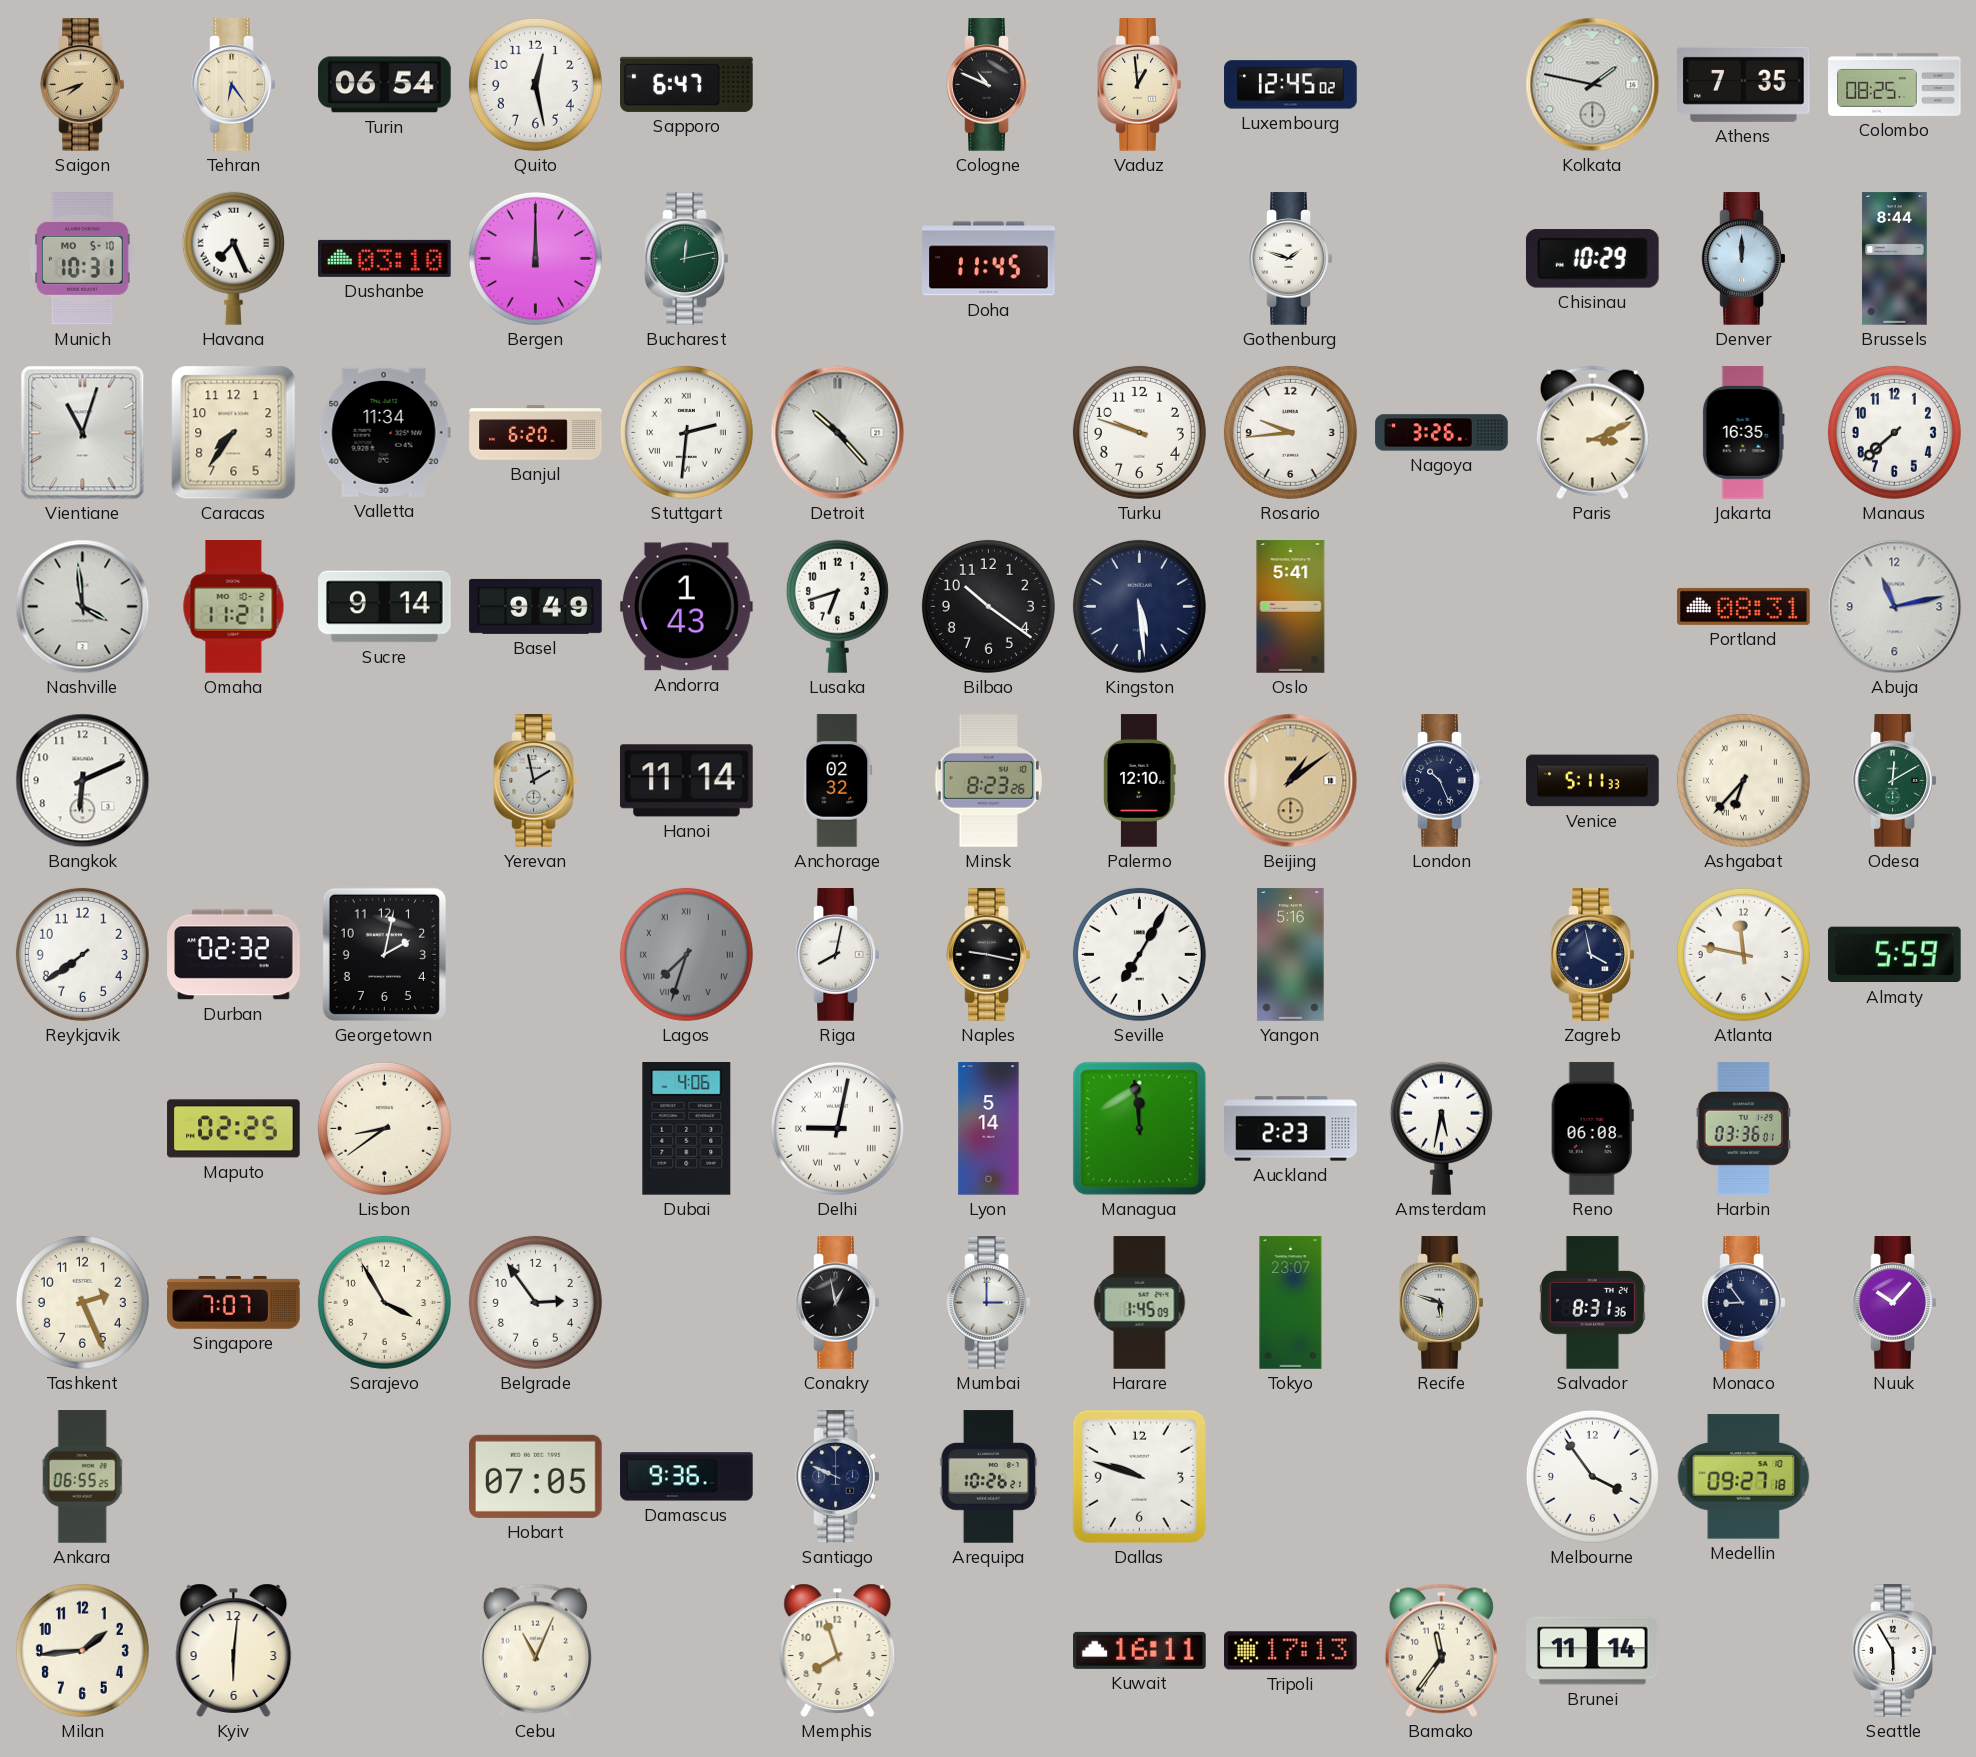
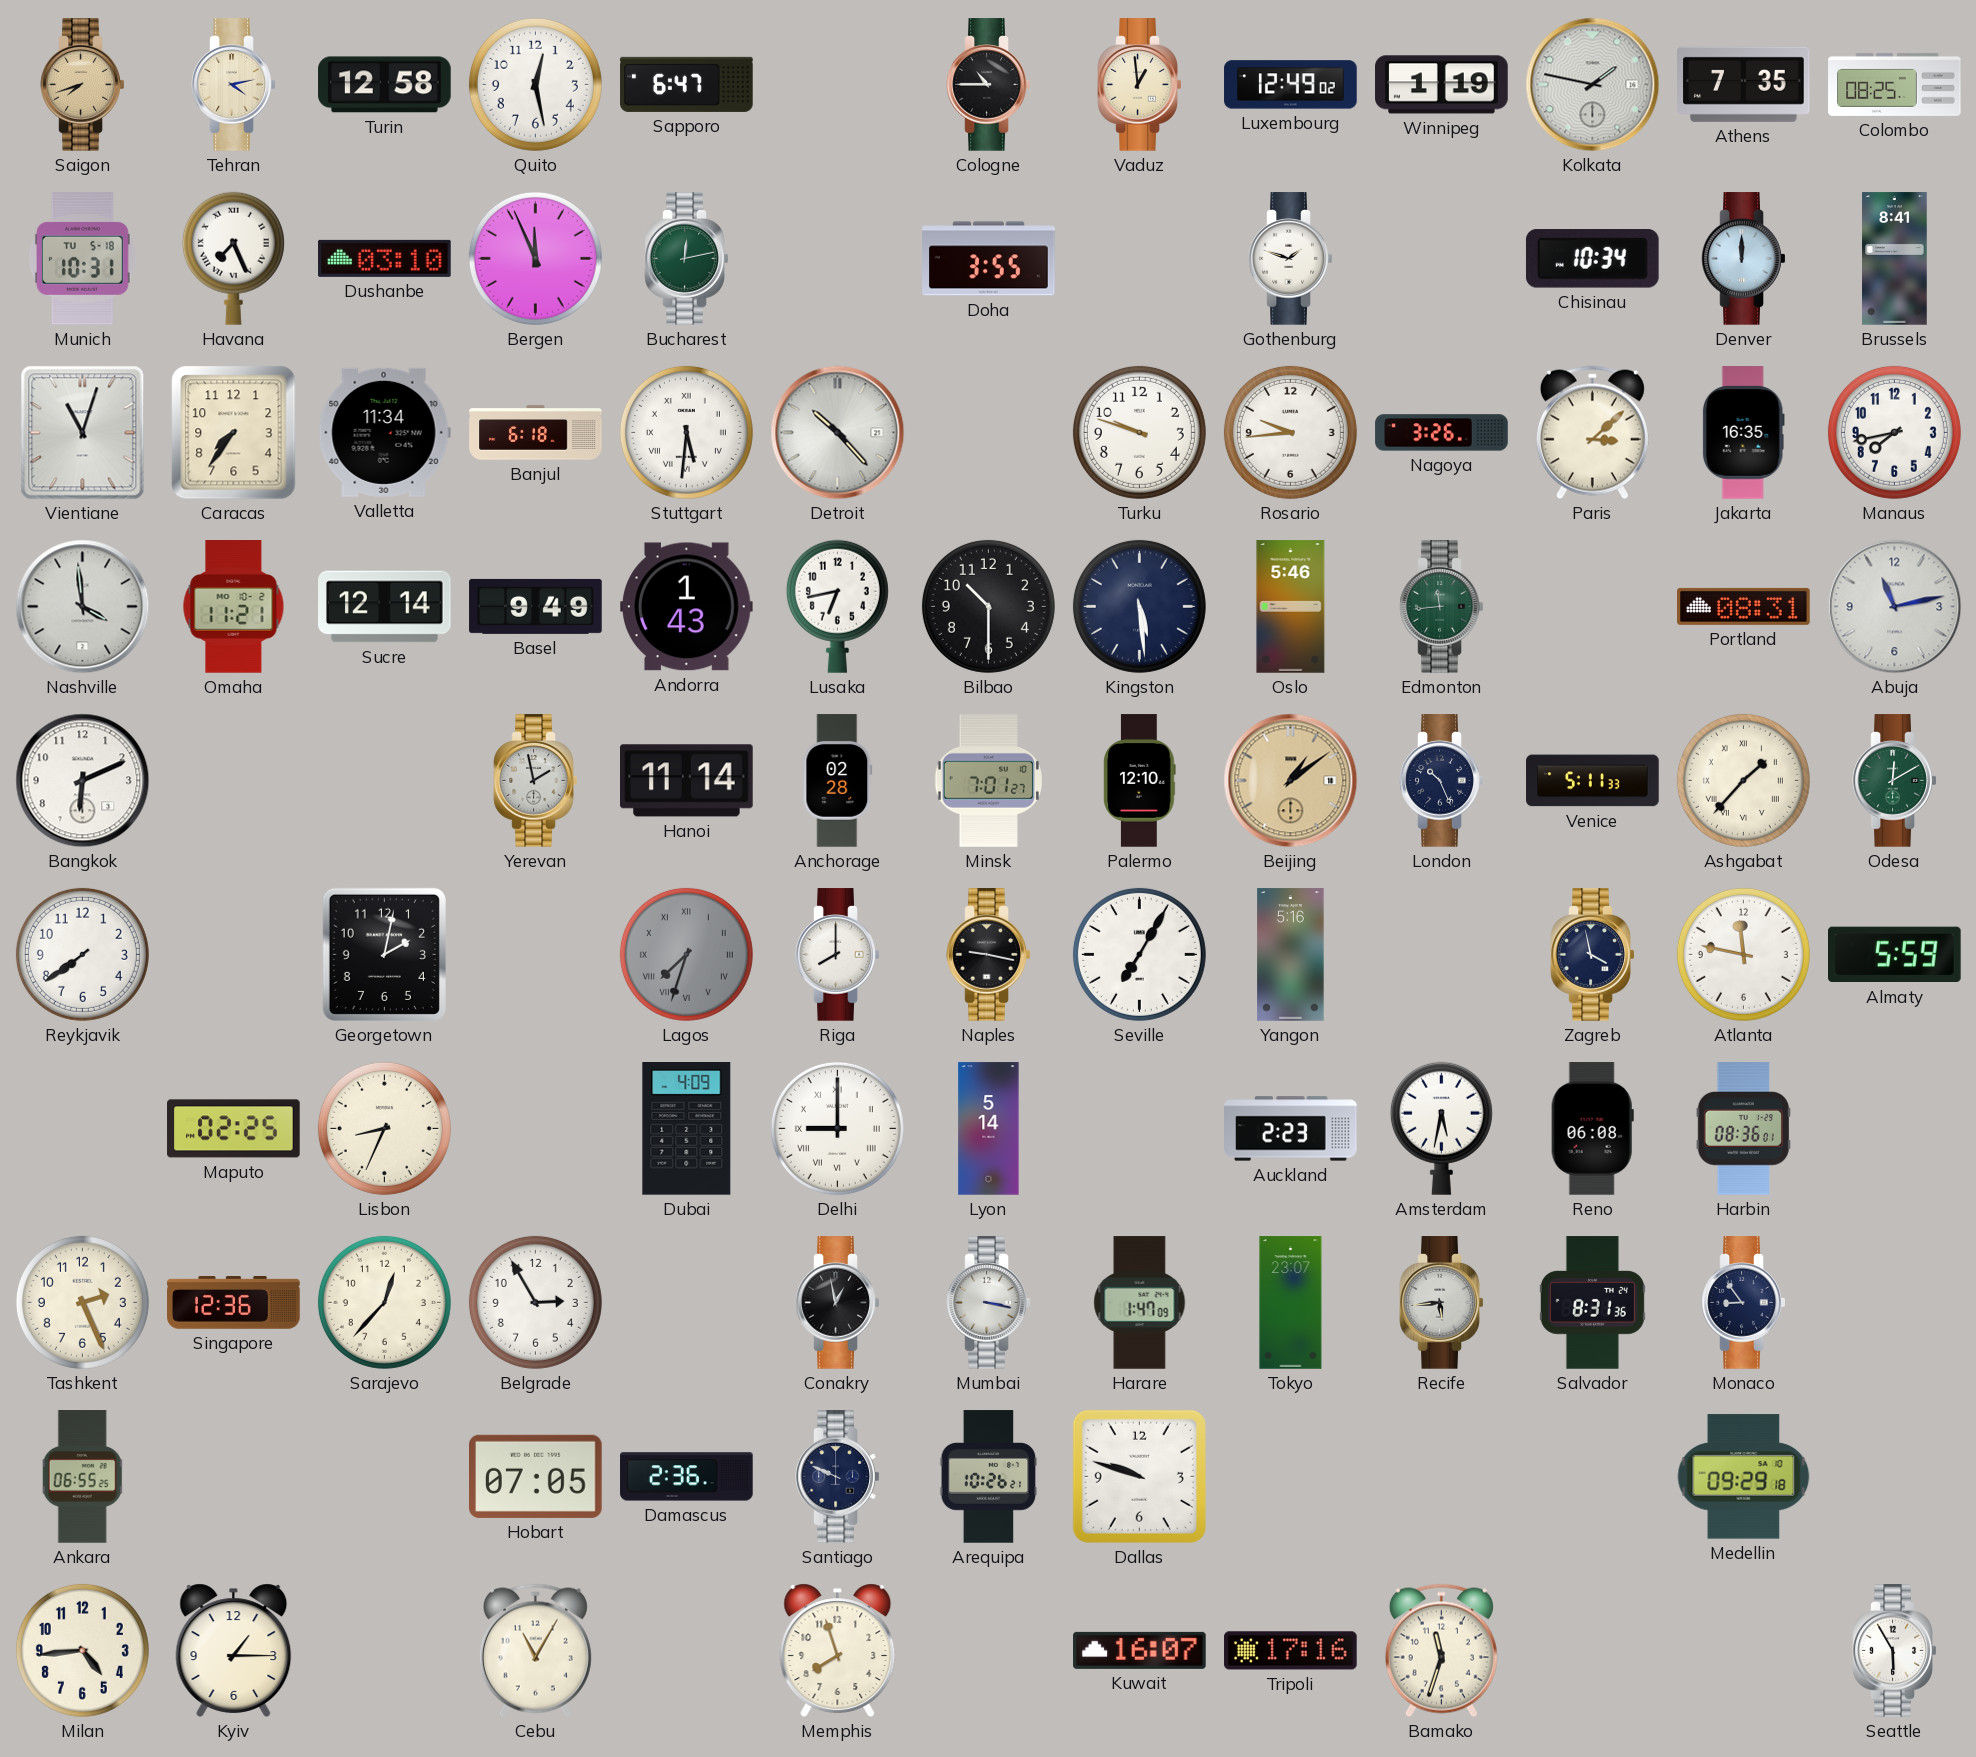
Tehran: 6:24 -> 4:13
Turin: 06:54 -> 12:58
Cologne: 10:49 -> 10:45
Luxembourg: 12:45 -> 12:49
Winnipeg: none -> 1:19
Munich date: MO 5-10 -> TU 5-18
Bergen: 12:00 -> 11:56
Doha: 11:45 -> 3:55
Chisinau: 10:29 -> 10:34
Brussels: 8:44 -> 8:41
Banjul: 6:20 -> 6:18
Stuttgart: 2:31 -> 5:31
Paris: 3:11 -> 3:08
Manaus: 7:38 -> 7:43
Sucre: 9:14 -> 12:14
Lusaka: 6:42 -> 6:43
Bilbao: 10:21 -> 10:30
Oslo: 5:41 -> 5:46
Edmonton: none -> 11:44
Anchorage: 02:32 -> 02:28
Minsk: 8:23 -> 7:01
Ashgabat: 6:37 -> 1:37
Durban: 02:32 -> none
Riga: 8:02 -> 8:00
Lisbon: 8:39 -> 8:34
Dubai: 4:06 -> 4:09
Delhi: 9:02 -> 9:00
Managua: 11:59 -> none
Harbin: 03:36 -> 08:36
Singapore: 7:07 -> 12:36
Sarajevo: 3:55 -> 12:37
Belgrade: 2:54 -> 2:55
Mumbai: 3:00 -> 3:17
Harare: 1:45 -> 1:47
Recife: 5:48 -> 5:44
Nuuk: 10:07 -> none
Damascus: 9:36 -> 2:36
Melbourne: 3:54 -> none
Medellin: 09:27 -> 09:29
Milan: 1:44 -> 4:44
Kyiv: 6:01 -> 1:15
Cebu: 11:04 -> 11:05
Kuwait: 16:11 -> 16:07
Tripoli: 17:13 -> 17:16
Bamako: 11:36 -> 11:33
Brunei: 11:14 -> none
